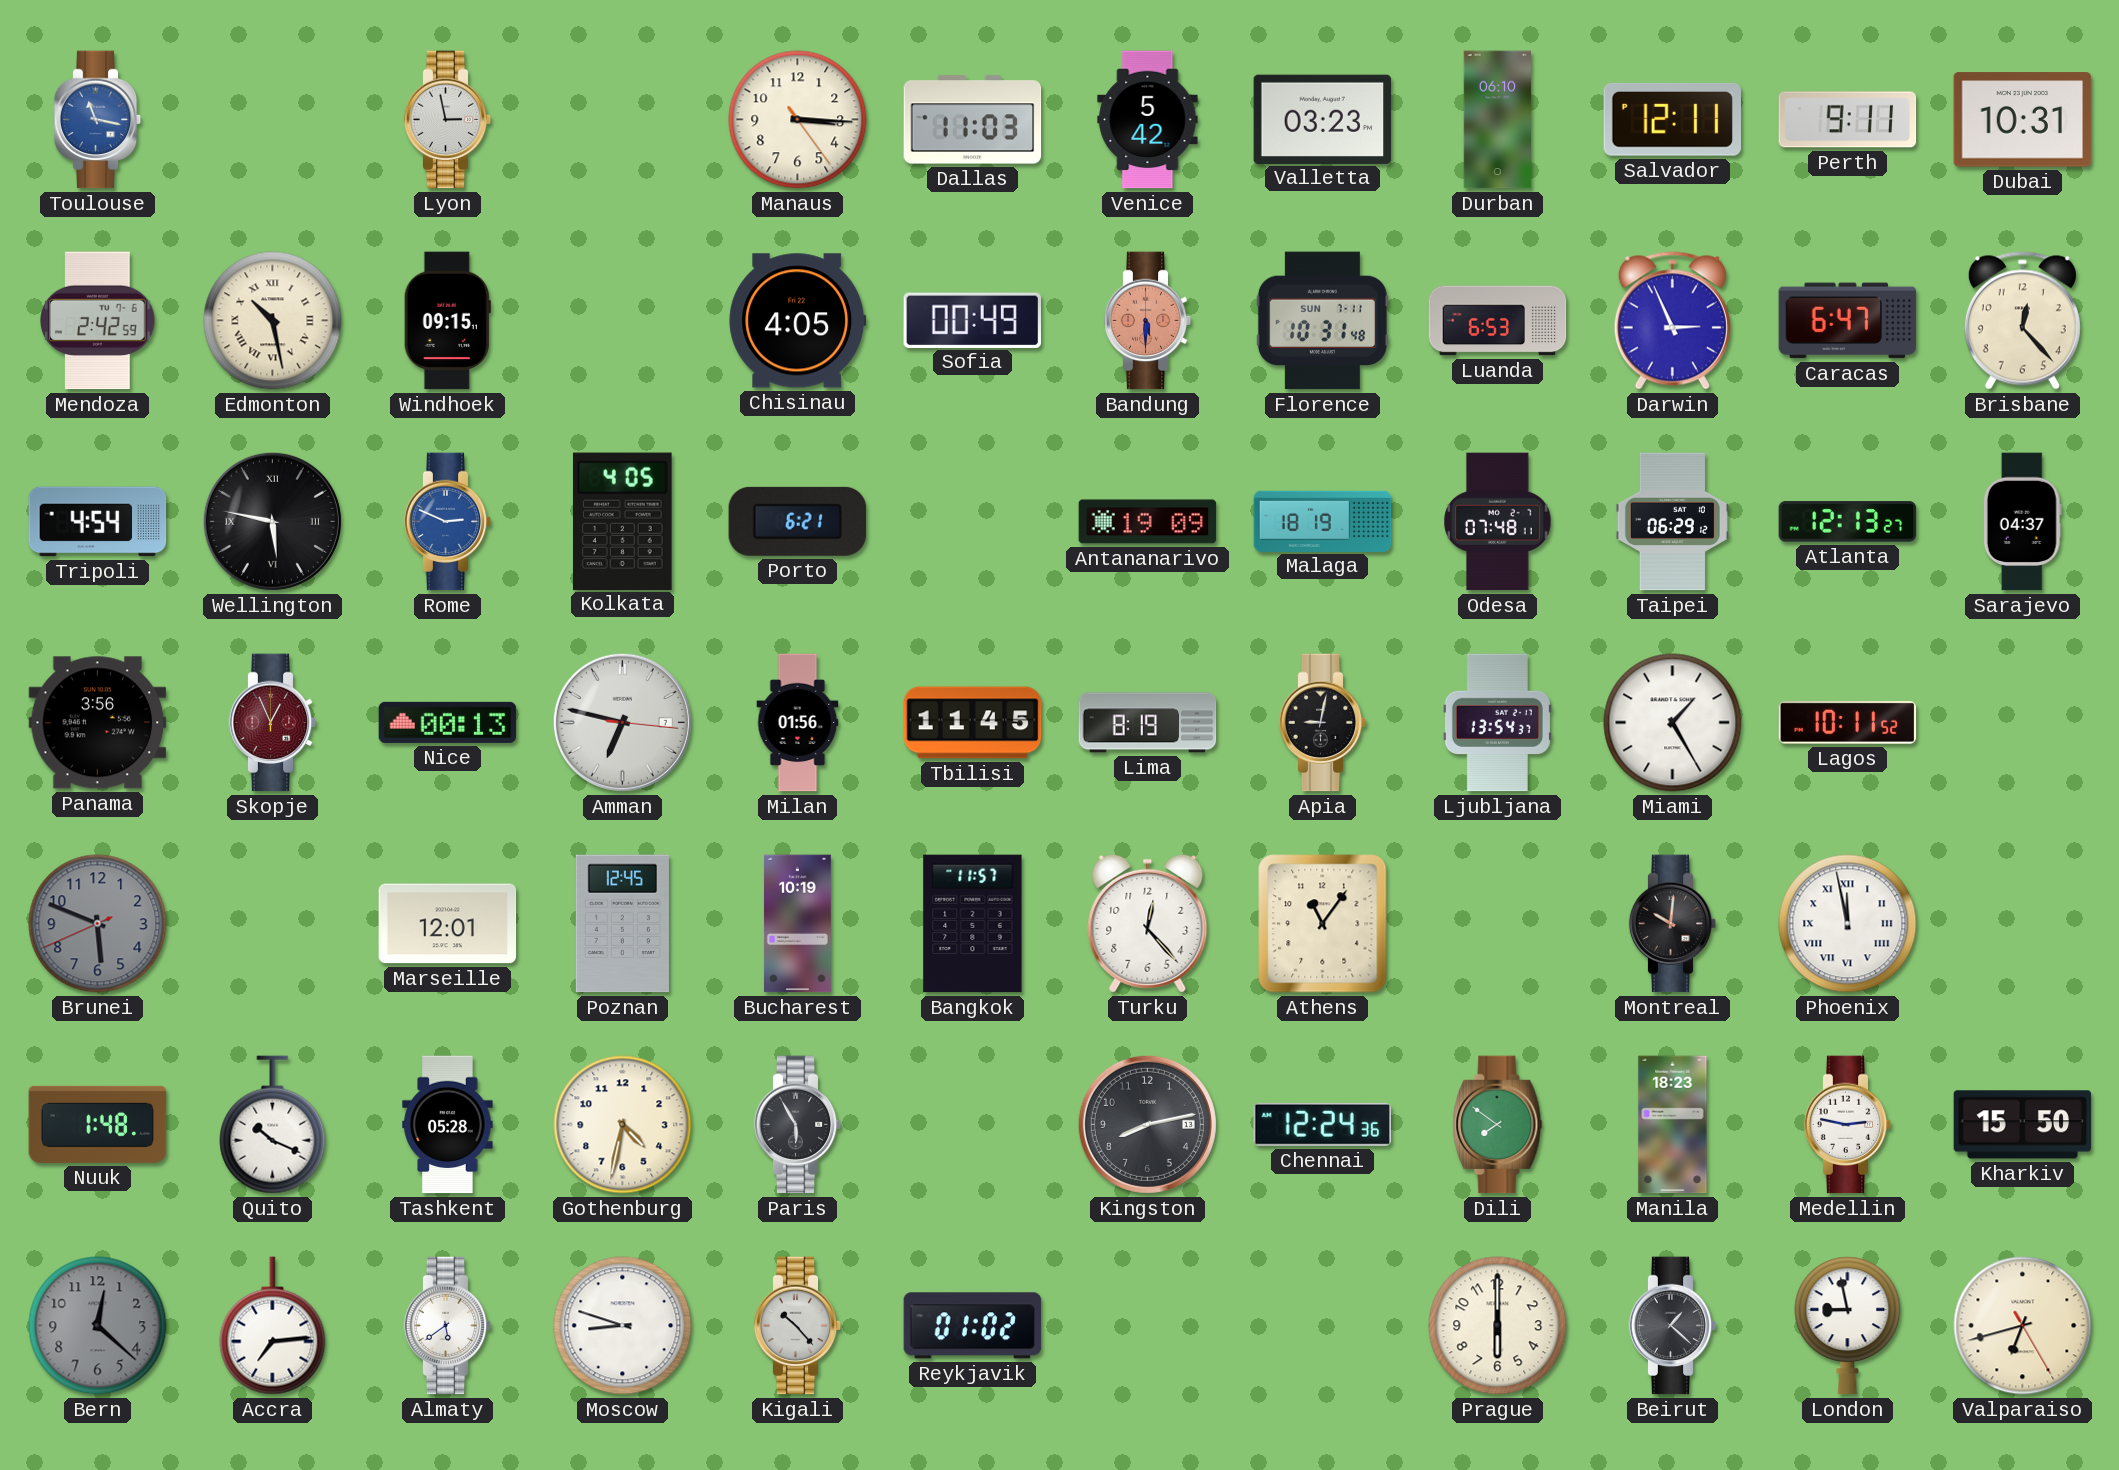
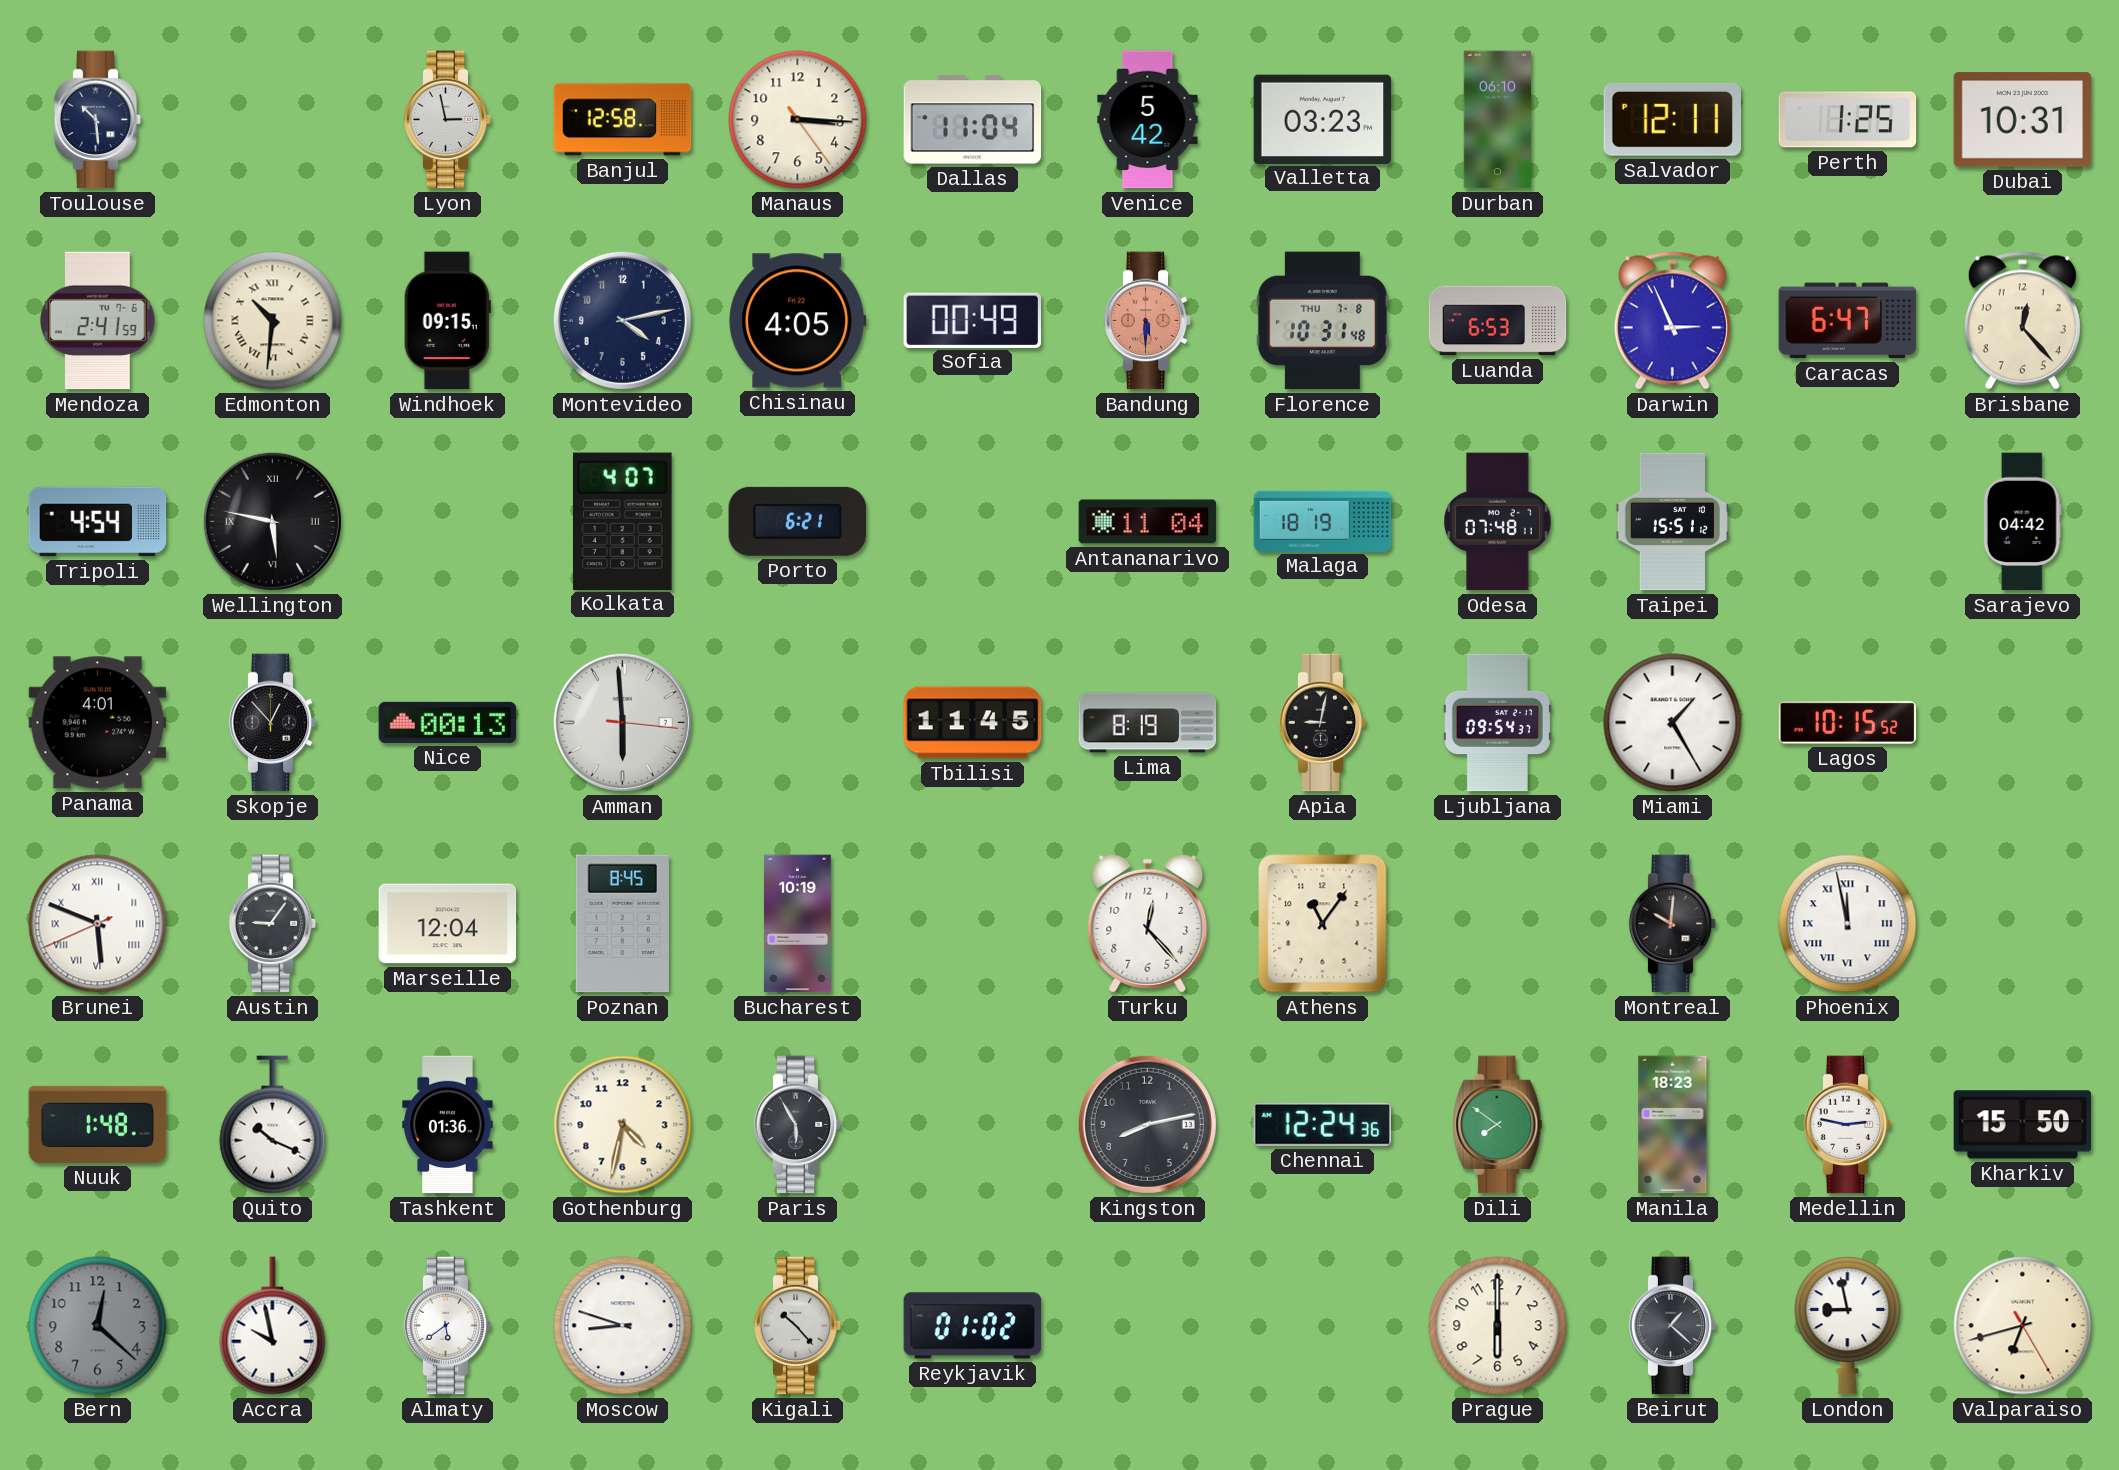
Toulouse: 11:17 -> 10:29
Toulouse dial: blue -> navy
Banjul: none -> 12:58
Dallas: 11:03 -> 11:04
Perth: 9:11 -> 1:25
Mendoza: 2:42 -> 2:41
Edmonton: 10:28 -> 10:31
Montevideo: none -> 4:13
Florence date: SUN 7-11 -> THU 7-8
Rome: 2:49 -> none
Kolkata: 4:05 -> 4:07
Antananarivo: 19:09 -> 11:04
Taipei: 06:29 -> 15:51
Atlanta: 12:13 -> none
Sarajevo: 04:37 -> 04:42
Panama: 3:56 -> 4:01
Skopje: 12:56 -> 12:53
Skopje dial: burgundy -> black
Amman: 6:47 -> 5:59
Milan: 01:56 -> none
Ljubljana: 13:54 -> 09:54
Lagos: 10:11 -> 10:15
Brunei dial: grey -> white
Brunei numerals: Arabic -> Roman
Austin: none -> 9:06
Marseille: 12:01 -> 12:04
Poznan: 12:45 -> 8:45
Bangkok: 11:57 -> none
Tashkent: 05:28 -> 01:36
Accra: 7:14 -> 9:58
